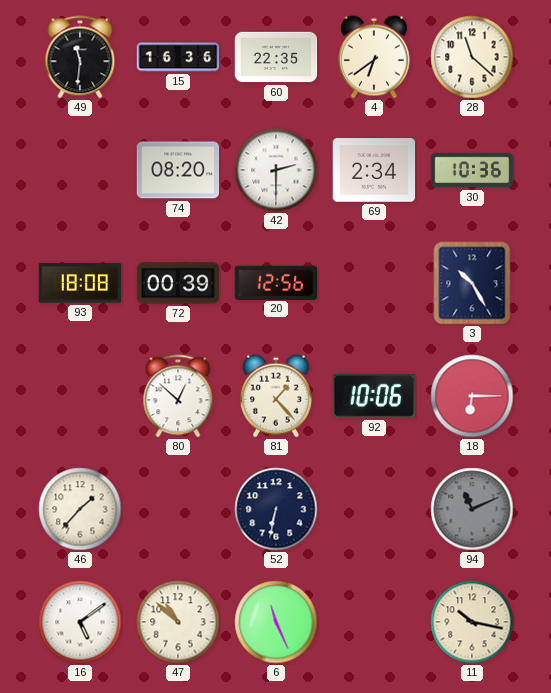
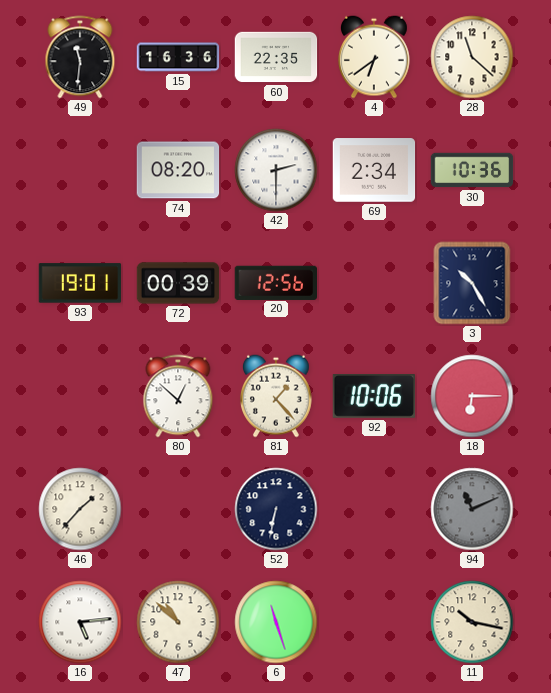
93: 18:08 -> 19:01
16: 5:09 -> 5:14
6: 11:26 -> 11:27
